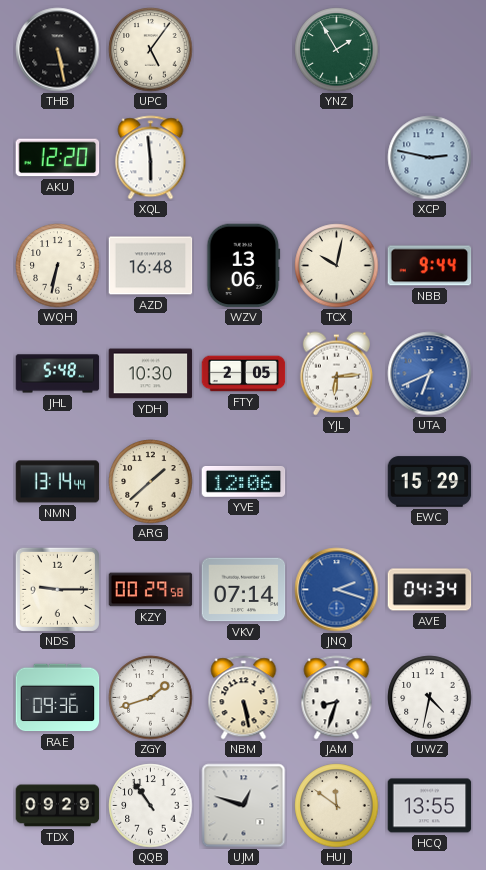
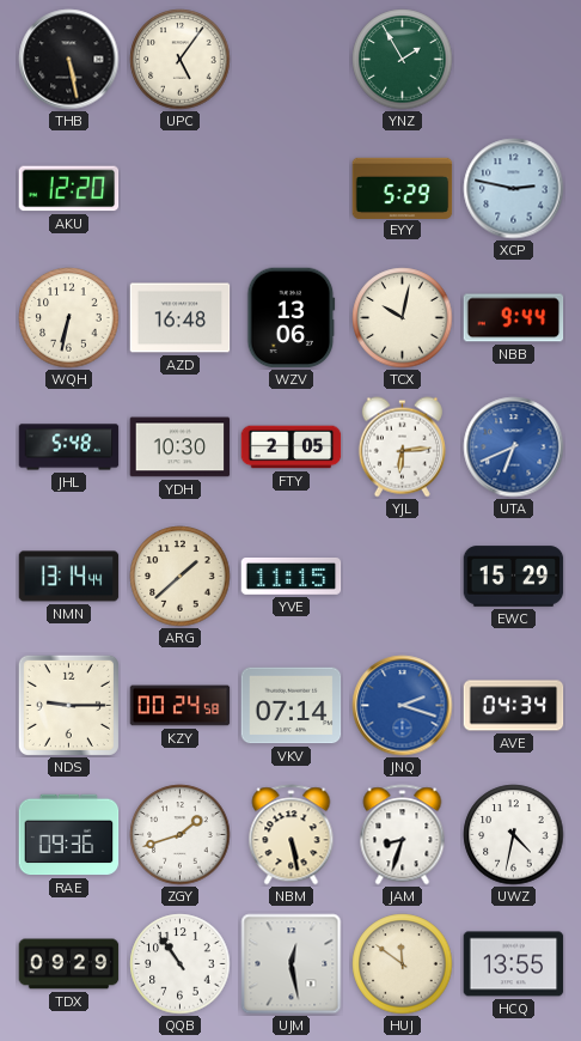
XQL: 5:59 -> none
EYY: none -> 5:29
YVE: 12:06 -> 11:15
KZY: 00:29 -> 00:24
UJM: 12:48 -> 12:28
